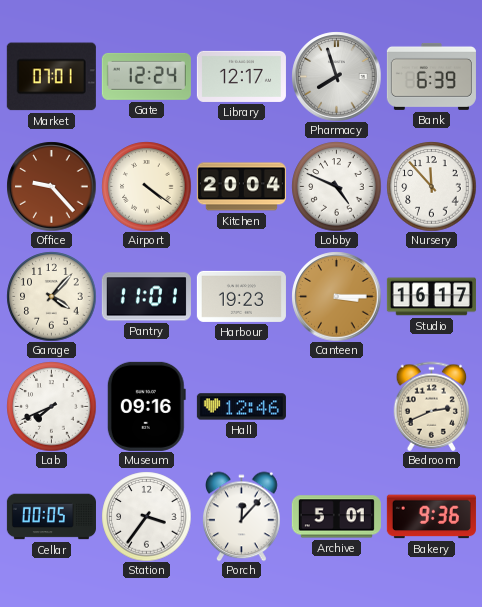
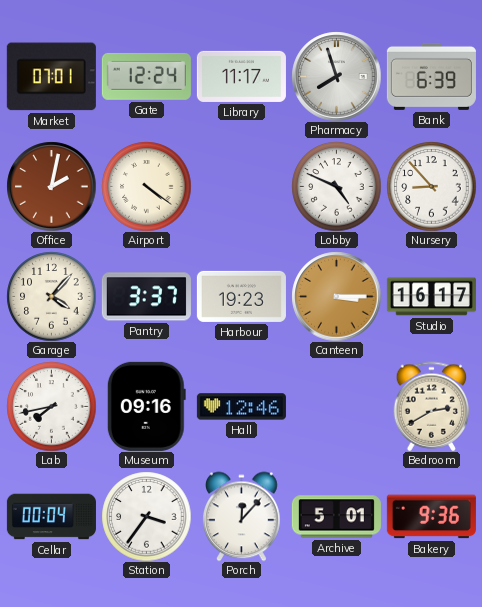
Library: 12:17 -> 11:17
Office: 9:23 -> 2:02
Kitchen: 20:04 -> none
Nursery: 11:53 -> 8:53
Pantry: 11:01 -> 3:37
Lab: 7:41 -> 7:43
Bedroom: 2:41 -> 2:40
Cellar: 00:05 -> 00:04
